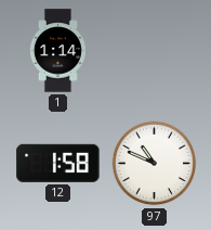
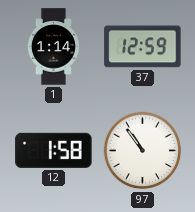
37: none -> 12:59
97: 10:49 -> 10:54
